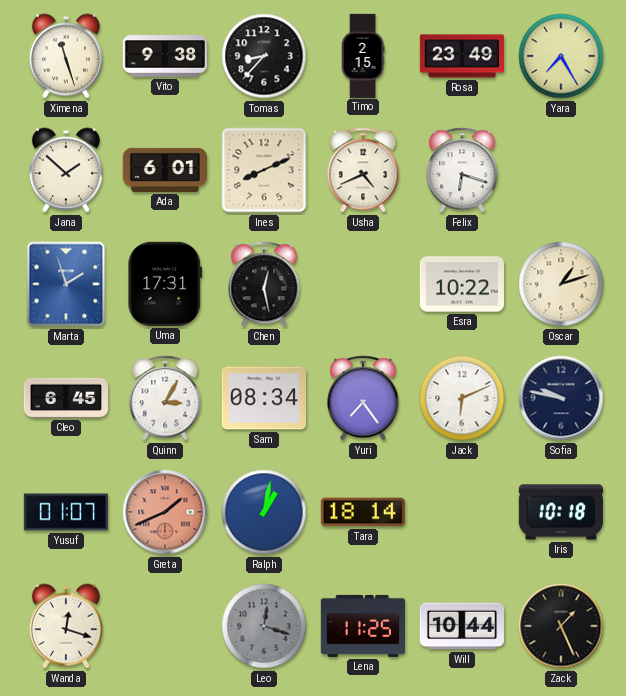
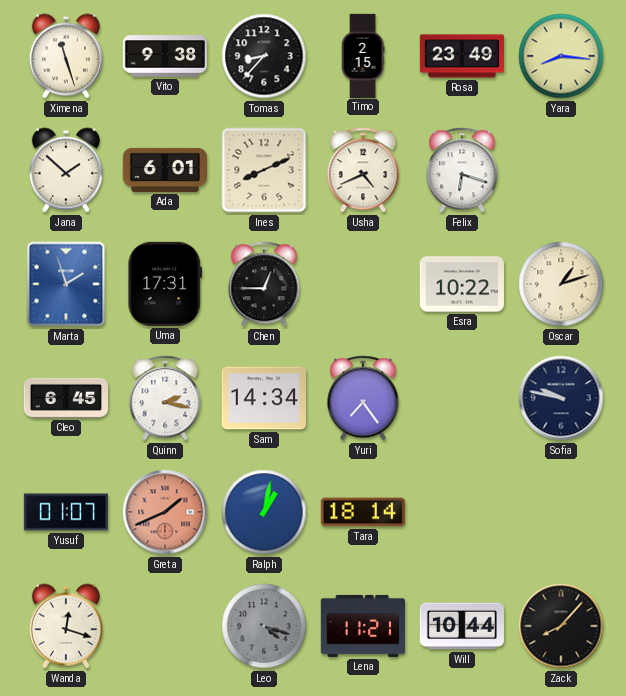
Yara: 7:25 -> 8:16
Chen: 12:28 -> 12:45
Quinn: 3:05 -> 2:17
Sam: 08:34 -> 14:34
Jack: 6:11 -> none
Iris: 10:18 -> none
Leo: 12:18 -> 4:18
Lena: 11:25 -> 11:21
Zack: 1:26 -> 8:07
